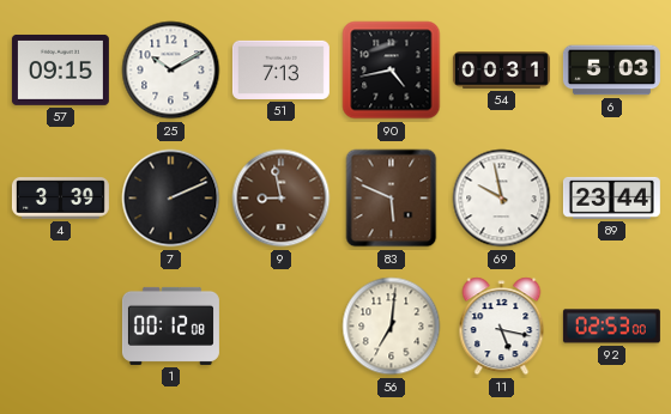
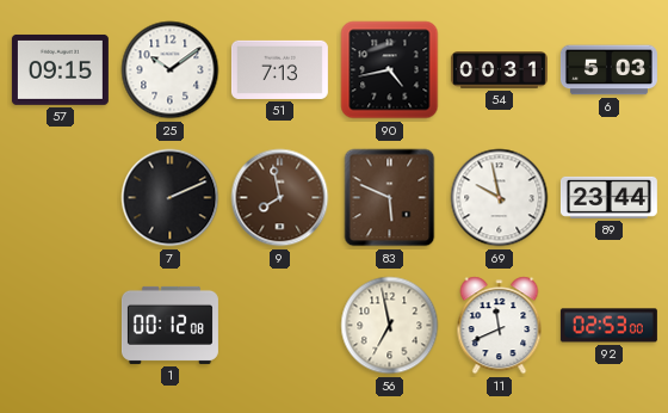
25: 10:10 -> 10:09
4: 3:39 -> none
9: 8:58 -> 7:58
56: 7:01 -> 6:58
11: 5:17 -> 11:41
